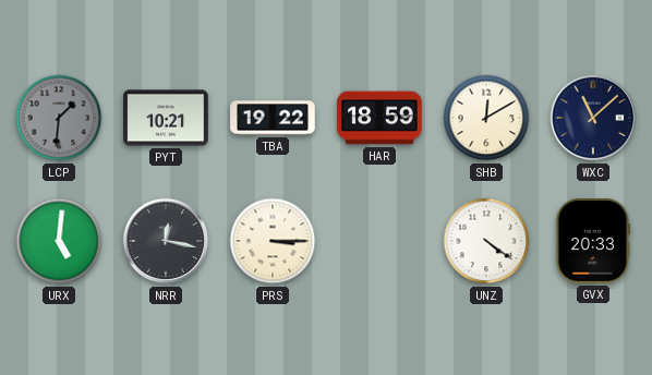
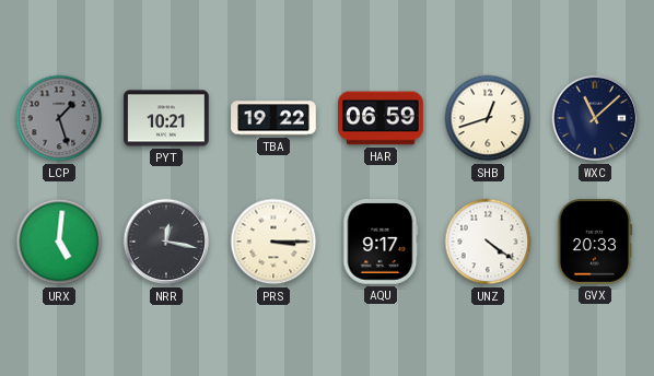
LCP: 1:31 -> 1:27
HAR: 18:59 -> 06:59
SHB: 12:10 -> 12:42
AQU: none -> 9:17
